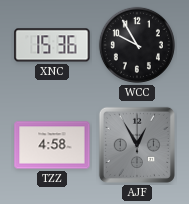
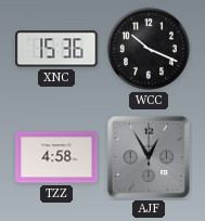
WCC: 9:55 -> 10:19
